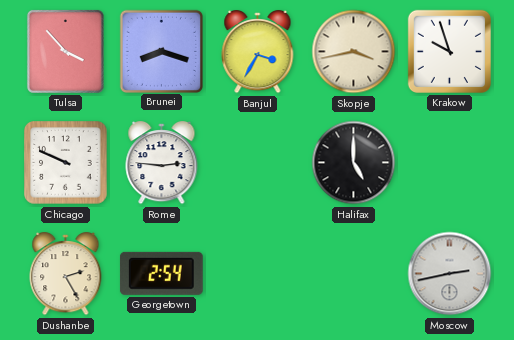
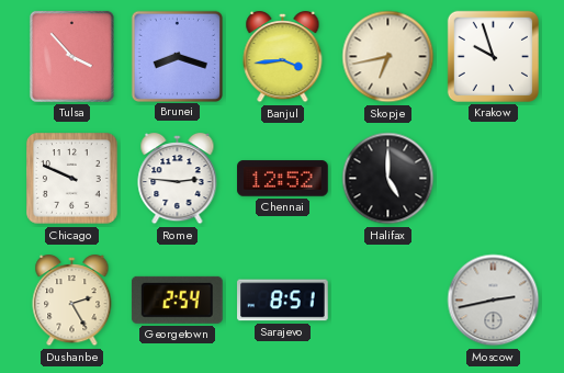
Banjul: 3:35 -> 3:44
Skopje: 3:43 -> 6:43
Chennai: none -> 12:52
Sarajevo: none -> 8:51
